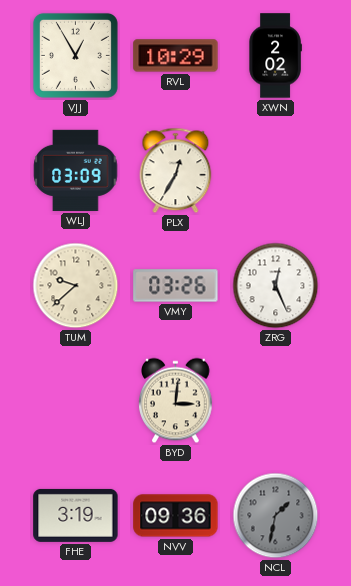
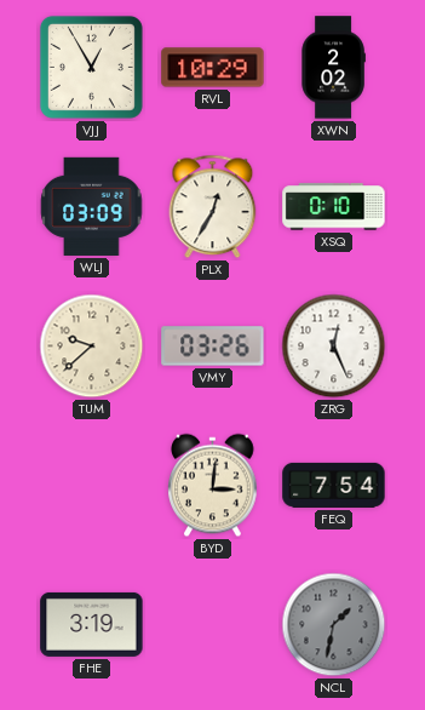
XSQ: none -> 0:10
FEQ: none -> 7:54
NVV: 09:36 -> none
